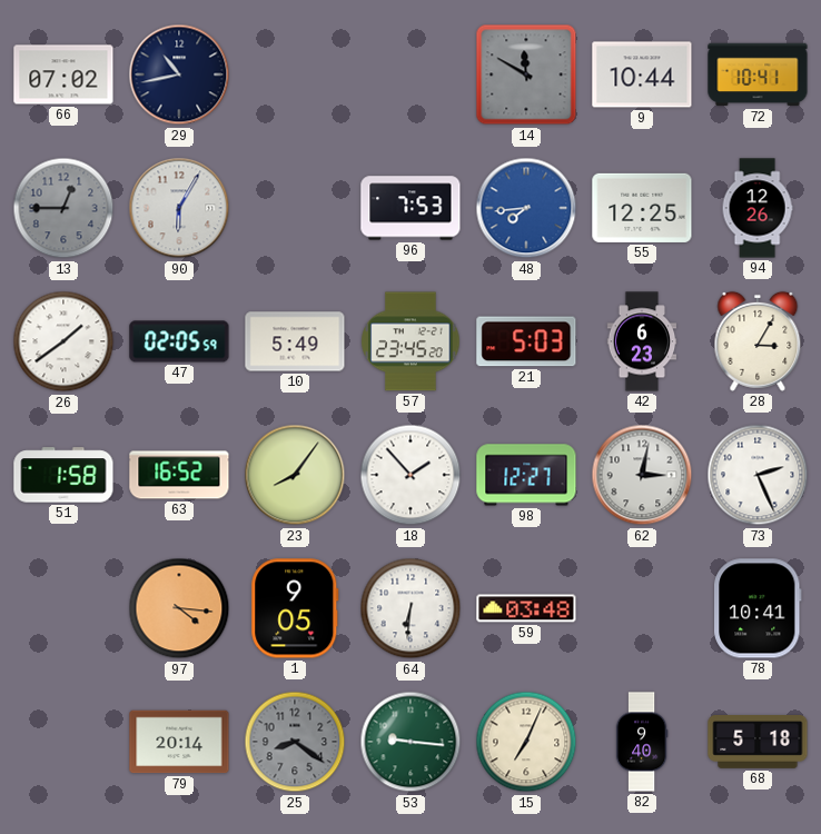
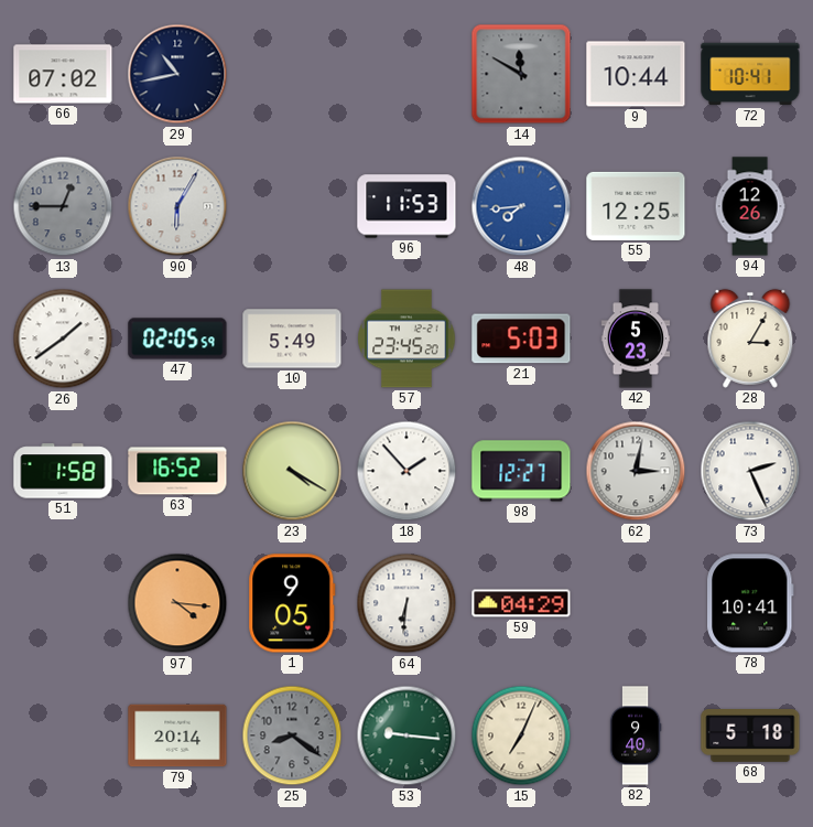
96: 7:53 -> 11:53
42: 6:23 -> 5:23
23: 8:06 -> 4:20
59: 03:48 -> 04:29
